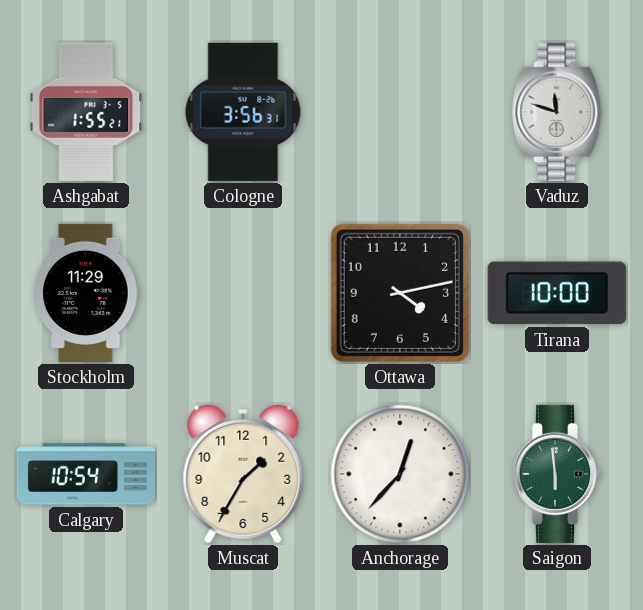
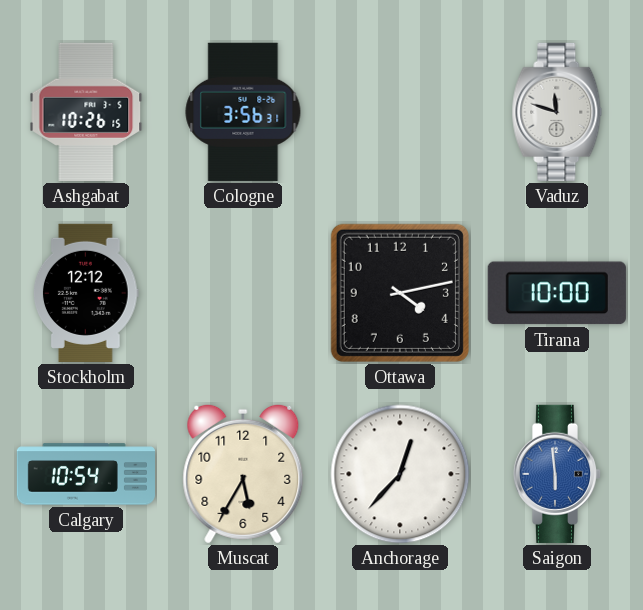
Ashgabat: 1:55 -> 10:26
Stockholm: 11:29 -> 12:12
Muscat: 1:35 -> 5:35
Saigon dial: green -> blue
